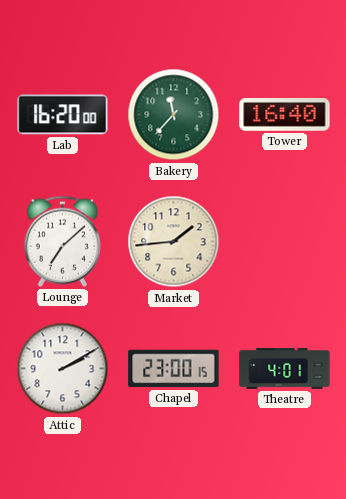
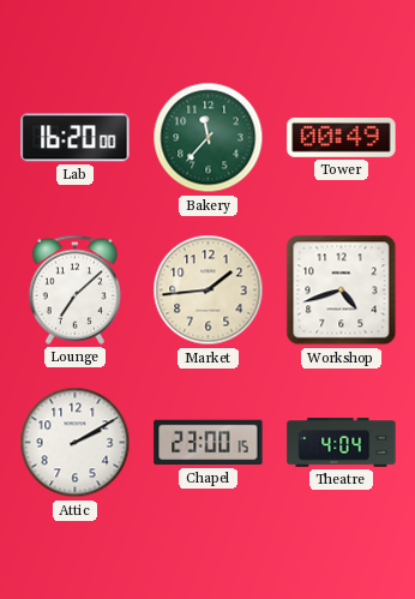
Tower: 16:40 -> 00:49
Workshop: none -> 4:42
Theatre: 4:01 -> 4:04
